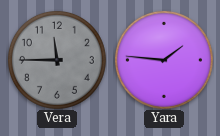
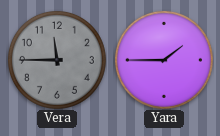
Yara: 1:46 -> 1:45
